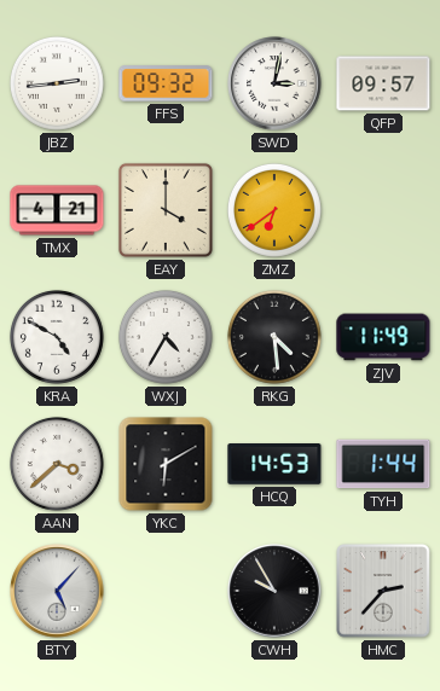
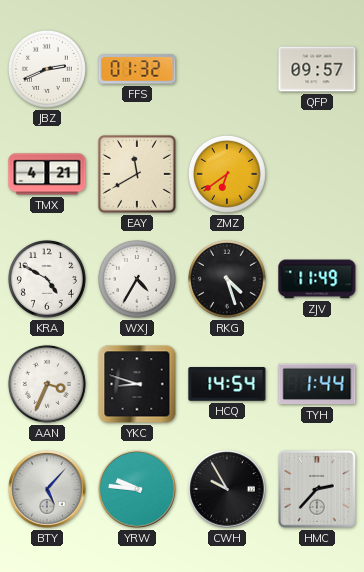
JBZ: 2:44 -> 2:41
FFS: 09:32 -> 01:32
SWD: 3:02 -> none
EAY: 4:00 -> 11:40
RKG: 4:29 -> 4:27
AAN: 3:38 -> 3:34
YKC: 6:10 -> 8:48
HCQ: 14:53 -> 14:54
YRW: none -> 9:46
